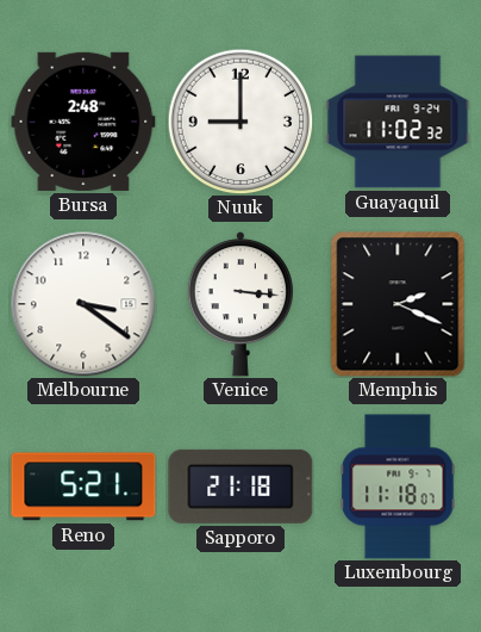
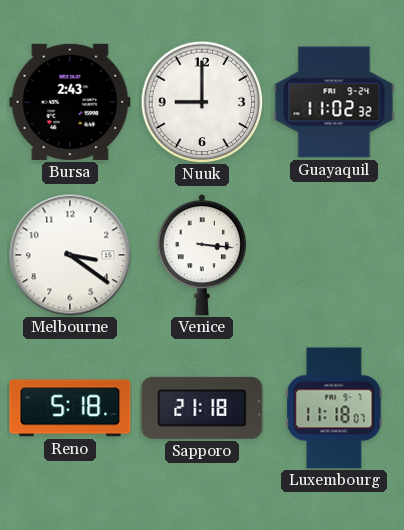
Bursa: 2:48 -> 2:43
Memphis: 2:19 -> none
Reno: 5:21 -> 5:18
